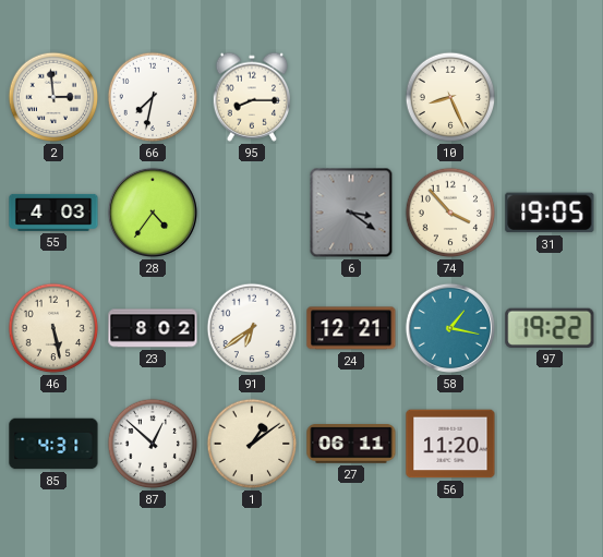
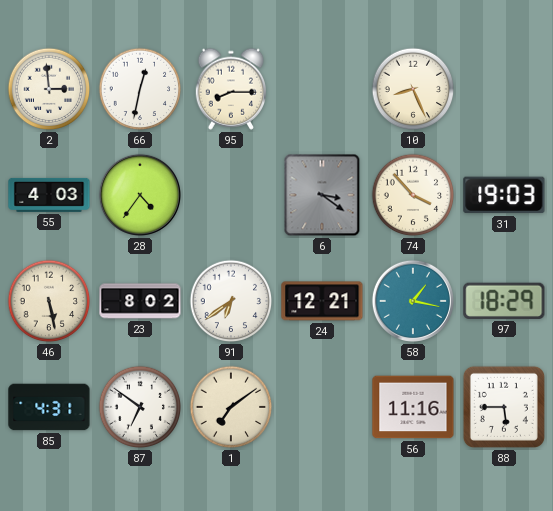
66: 7:32 -> 12:32
31: 19:05 -> 19:03
97: 19:22 -> 18:29
87: 12:52 -> 6:51
1: 1:09 -> 7:09
27: 06:11 -> none
56: 11:20 -> 11:16
88: none -> 5:45
